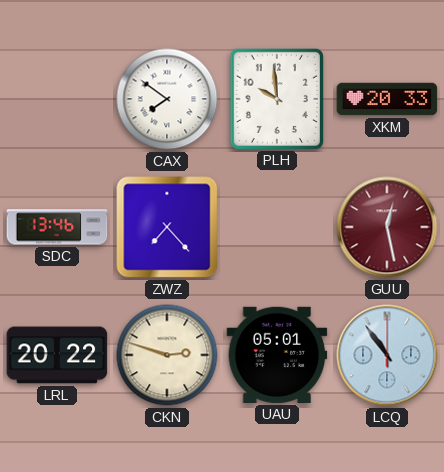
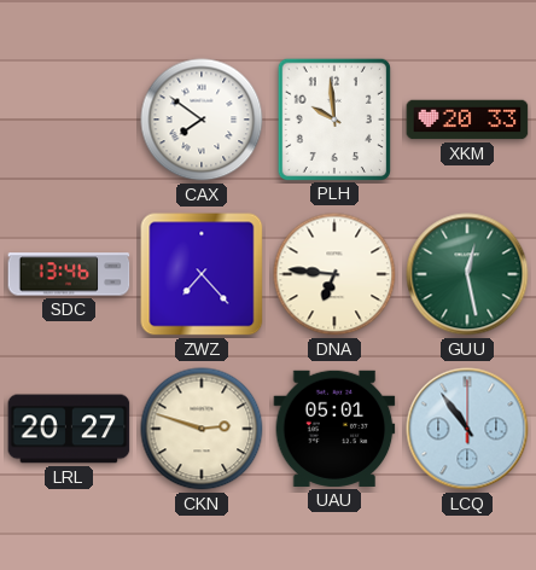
DNA: none -> 6:46
GUU dial: burgundy -> green
LRL: 20:22 -> 20:27
